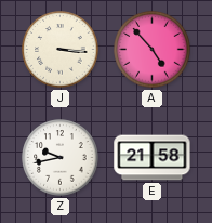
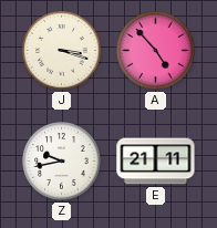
J: 3:16 -> 3:18
E: 21:58 -> 21:11
